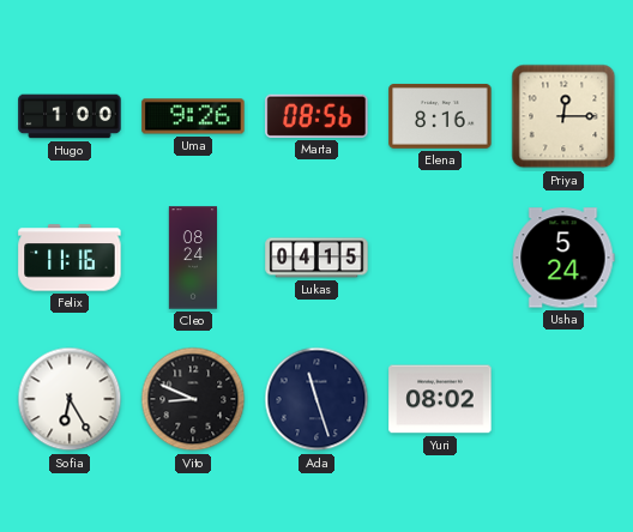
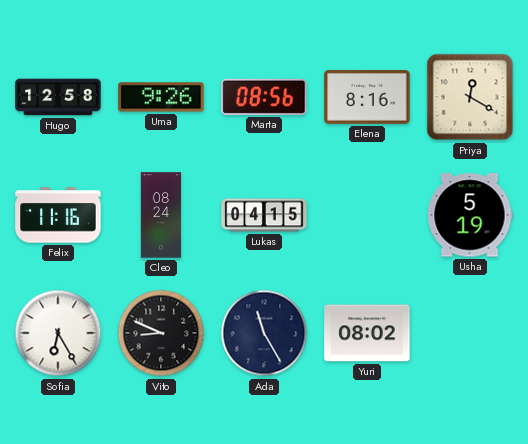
Hugo: 1:00 -> 12:58
Priya: 12:15 -> 12:20
Usha: 5:24 -> 5:19
Ada: 11:27 -> 11:25
